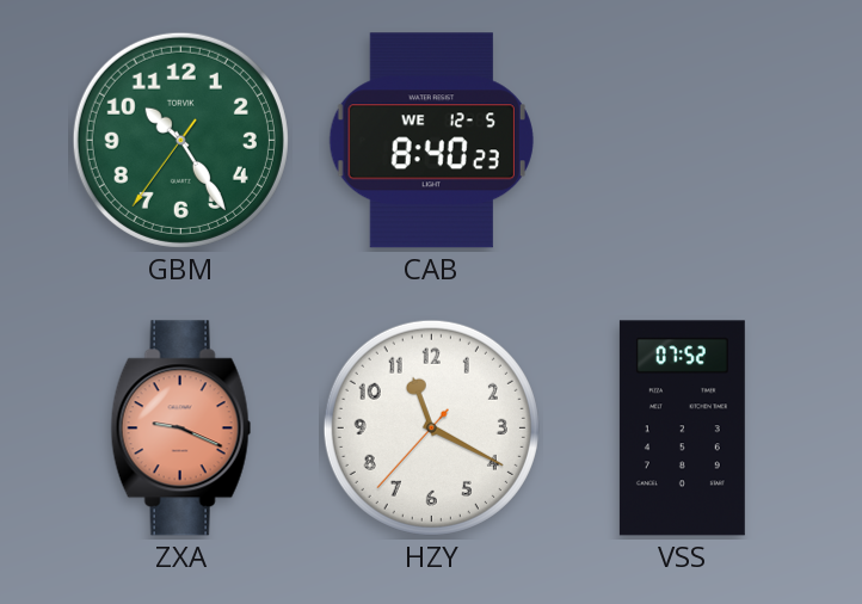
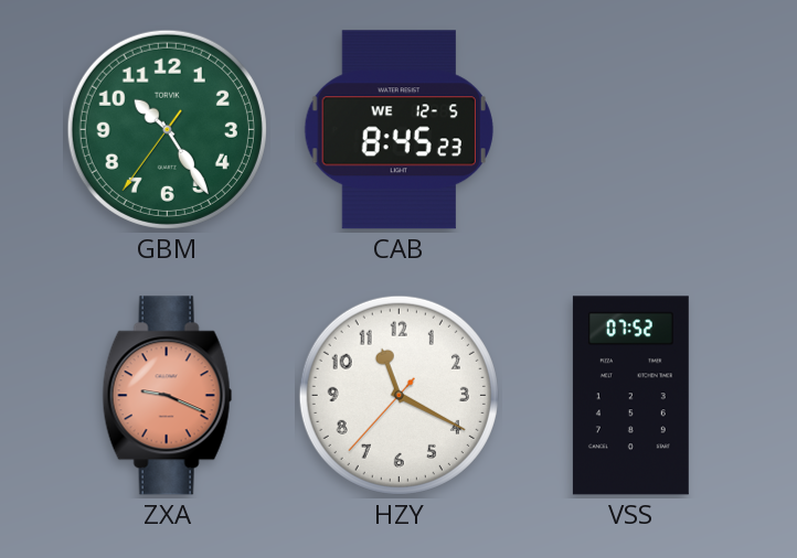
CAB: 8:40 -> 8:45
